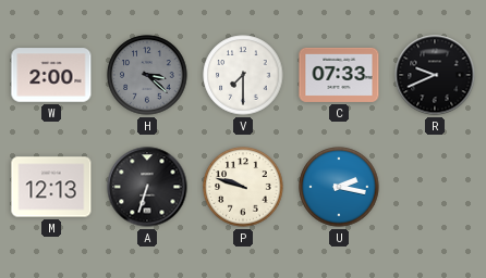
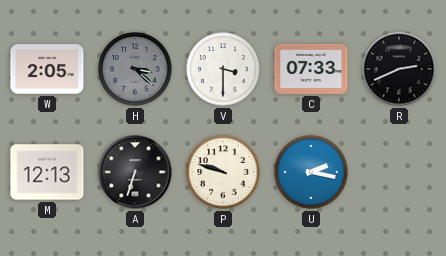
W: 2:00 -> 2:05
V: 7:30 -> 3:30
R: 9:41 -> 2:41
